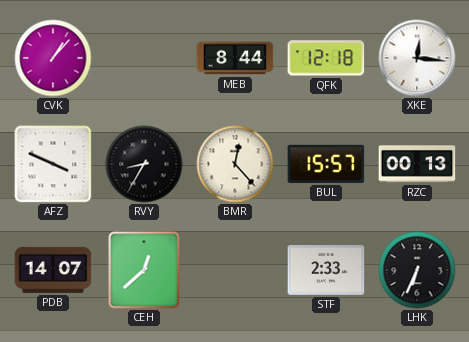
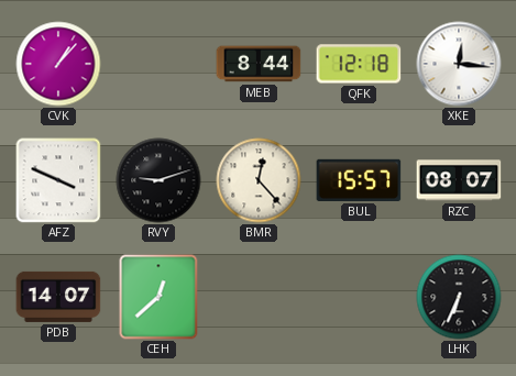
RVY: 8:35 -> 9:12
RZC: 00:13 -> 08:07
STF: 2:33 -> none
